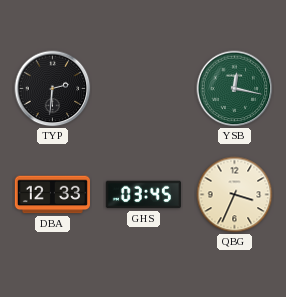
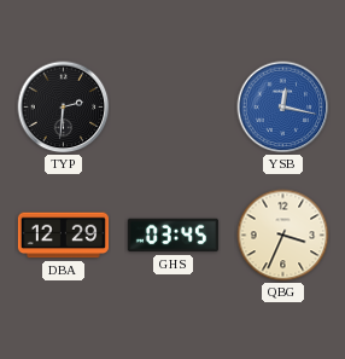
YSB dial: green -> blue
DBA: 12:33 -> 12:29
